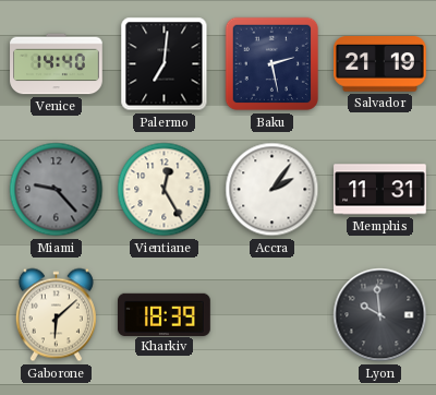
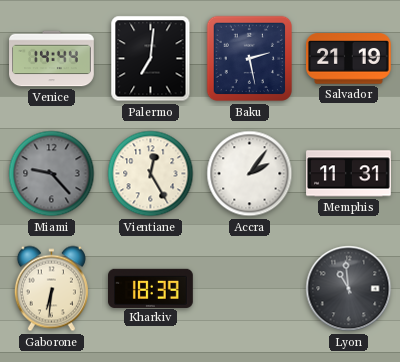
Venice: 14:40 -> 14:44
Gaborone: 6:08 -> 6:31
Lyon: 9:59 -> 10:59
